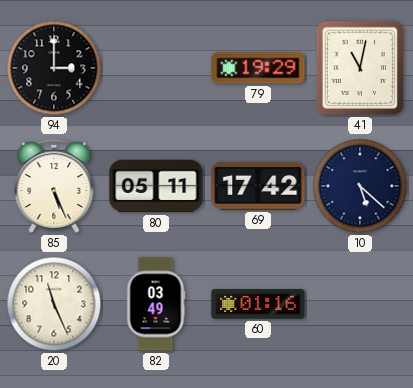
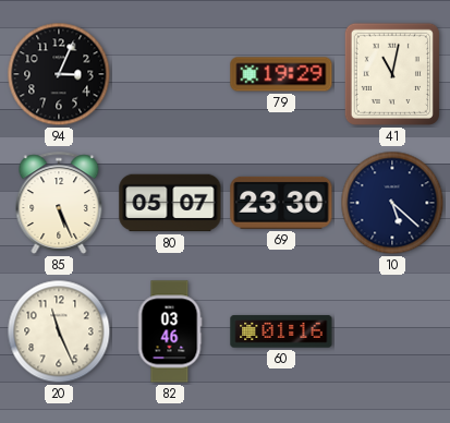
94: 3:00 -> 3:04
80: 05:11 -> 05:07
69: 17:42 -> 23:30
82: 03:49 -> 03:46
